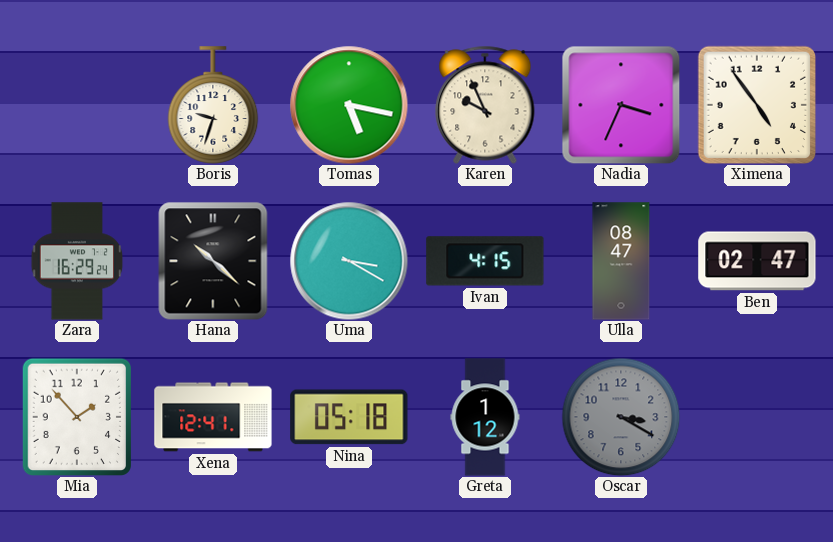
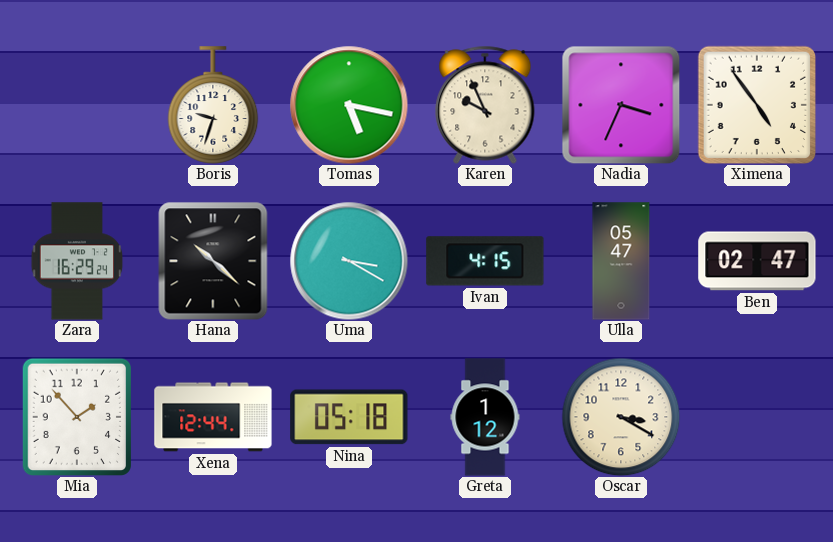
Ulla: 08:47 -> 05:47
Xena: 12:41 -> 12:44
Oscar dial: grey -> cream
